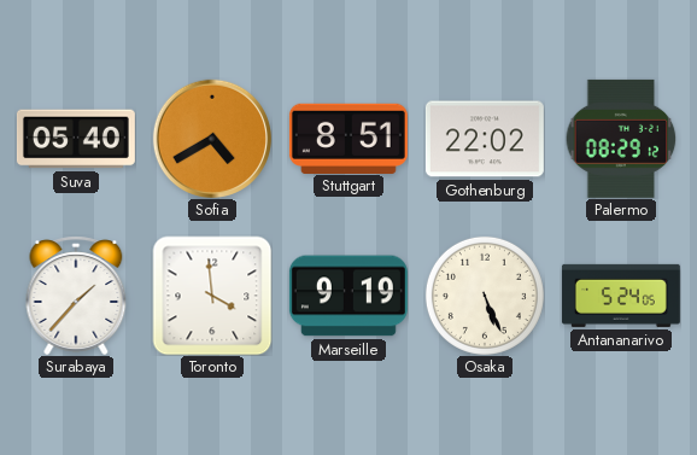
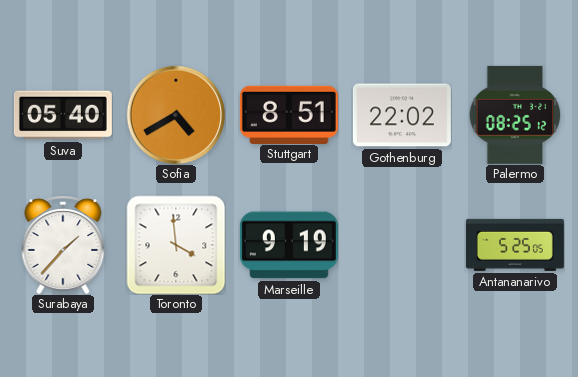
Palermo: 08:29 -> 08:25
Osaka: 5:26 -> none
Antananarivo: 5:24 -> 5:25
